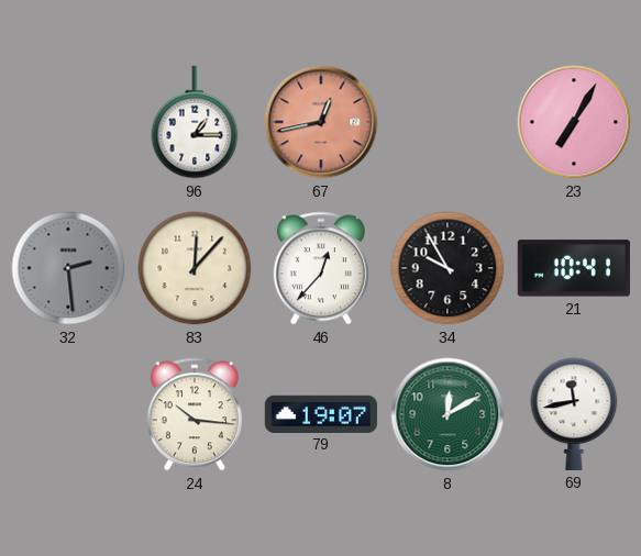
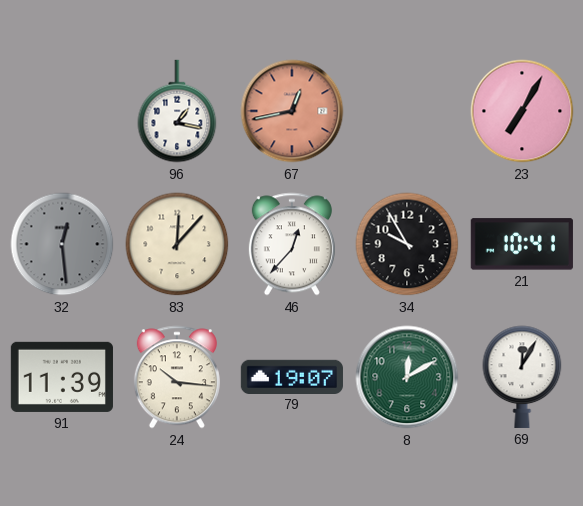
96: 1:15 -> 1:17
32: 2:29 -> 12:29
91: none -> 11:39
69: 11:43 -> 12:05
